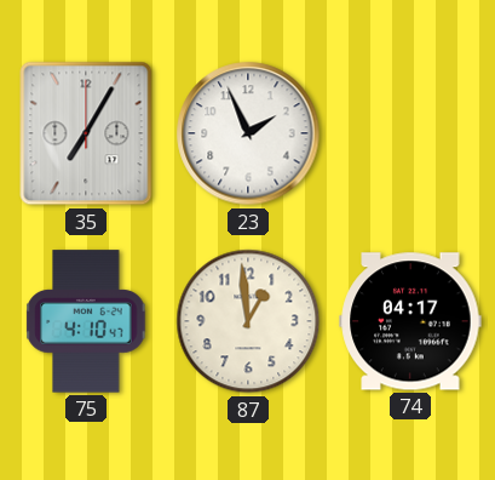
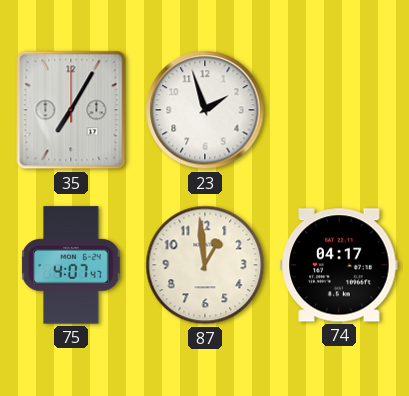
23: 1:56 -> 1:57
75: 4:10 -> 4:07
